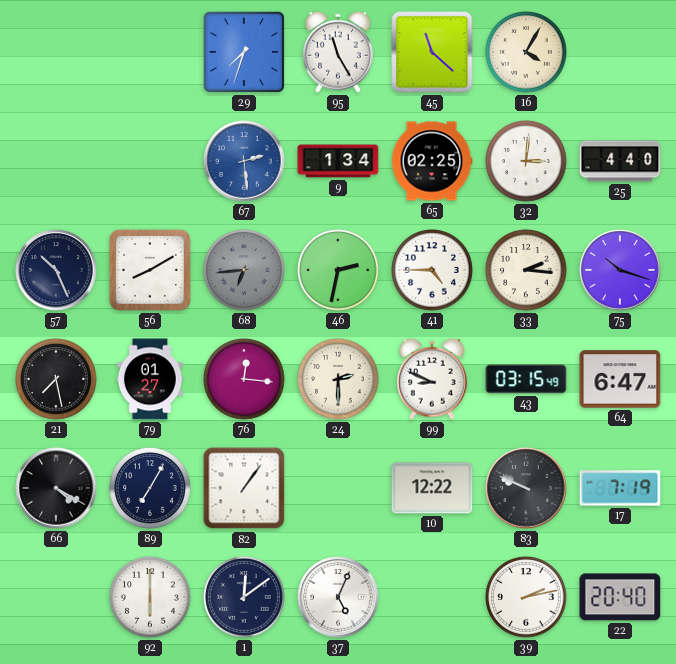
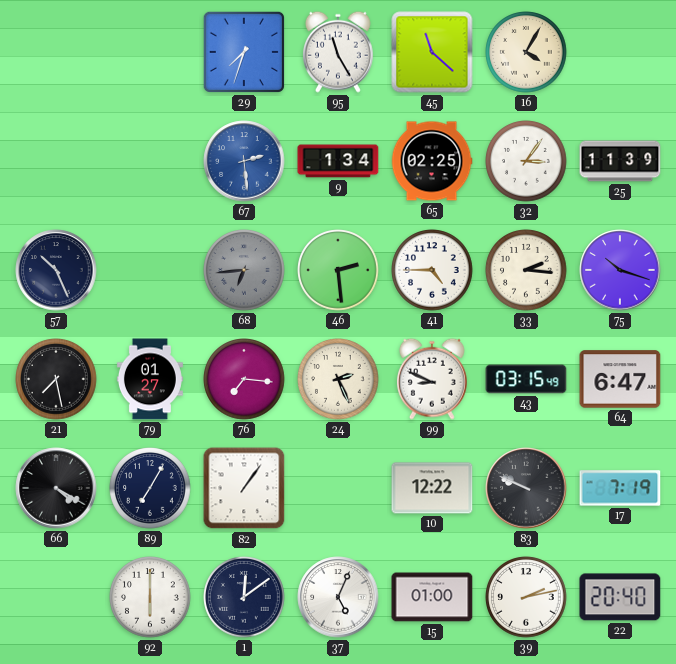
32: 3:01 -> 3:06
25: 4:40 -> 11:39
56: 8:10 -> none
46: 2:32 -> 2:29
76: 12:16 -> 7:16
24: 2:30 -> 2:26
15: none -> 01:00
